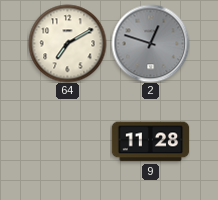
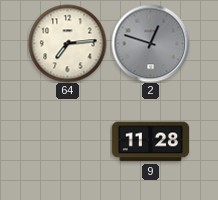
64: 7:10 -> 7:14
